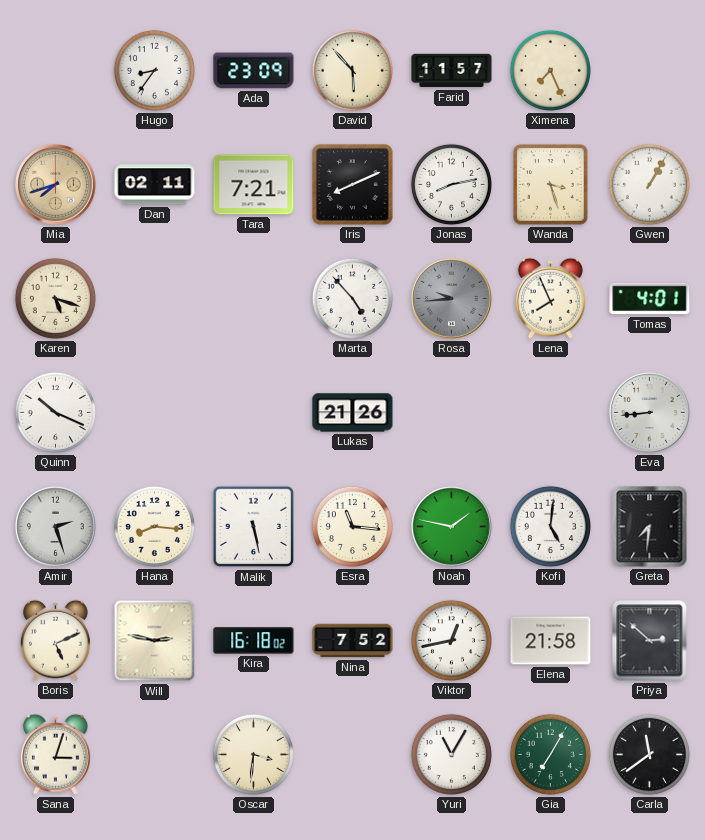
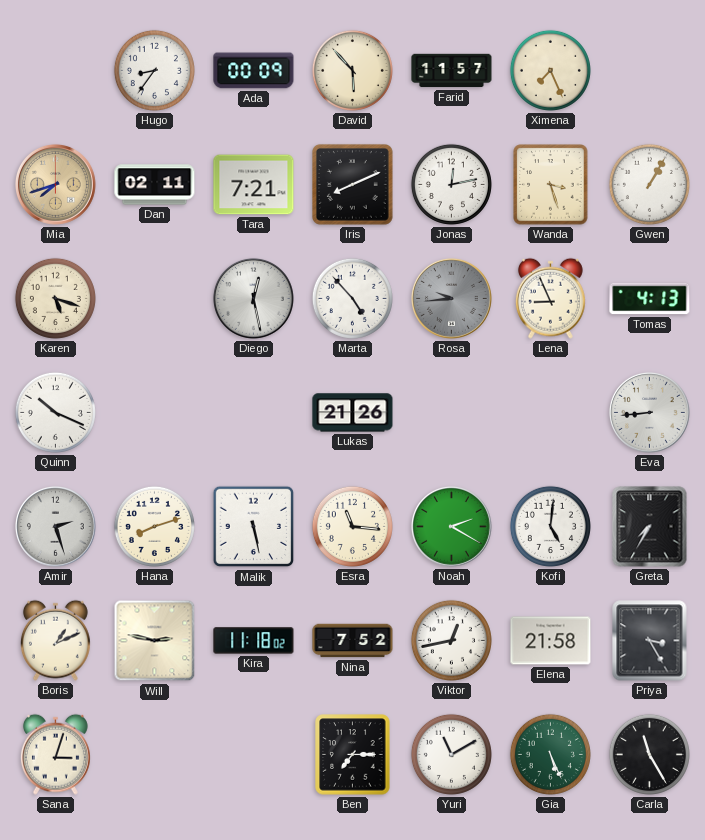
Ada: 23:09 -> 00:09
Jonas: 8:13 -> 12:13
Diego: none -> 12:28
Lena: 7:56 -> 8:56
Tomas: 4:01 -> 4:13
Hana: 8:16 -> 8:12
Noah: 1:47 -> 2:20
Greta: 7:31 -> 7:35
Boris: 5:11 -> 1:11
Kira: 16:18 -> 11:18
Priya: 2:52 -> 3:25
Oscar: 3:31 -> none
Ben: none -> 7:15
Yuri: 11:05 -> 11:10
Gia: 7:05 -> 5:26
Carla: 11:39 -> 11:25
